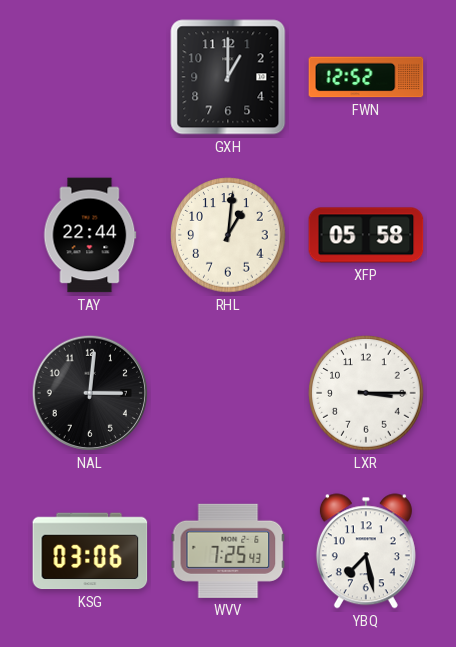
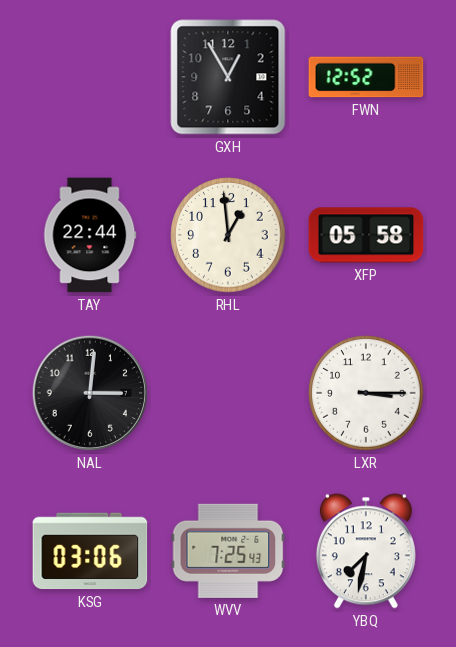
GXH: 1:00 -> 12:55
RHL: 1:01 -> 12:59
YBQ: 7:28 -> 7:32
